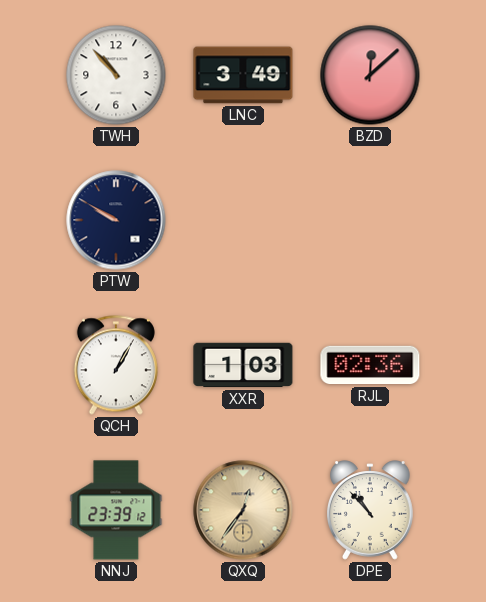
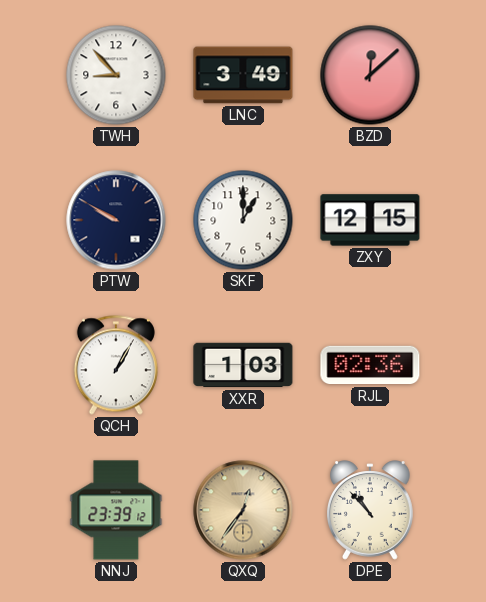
TWH: 10:53 -> 8:53
SKF: none -> 1:00
ZXY: none -> 12:15
